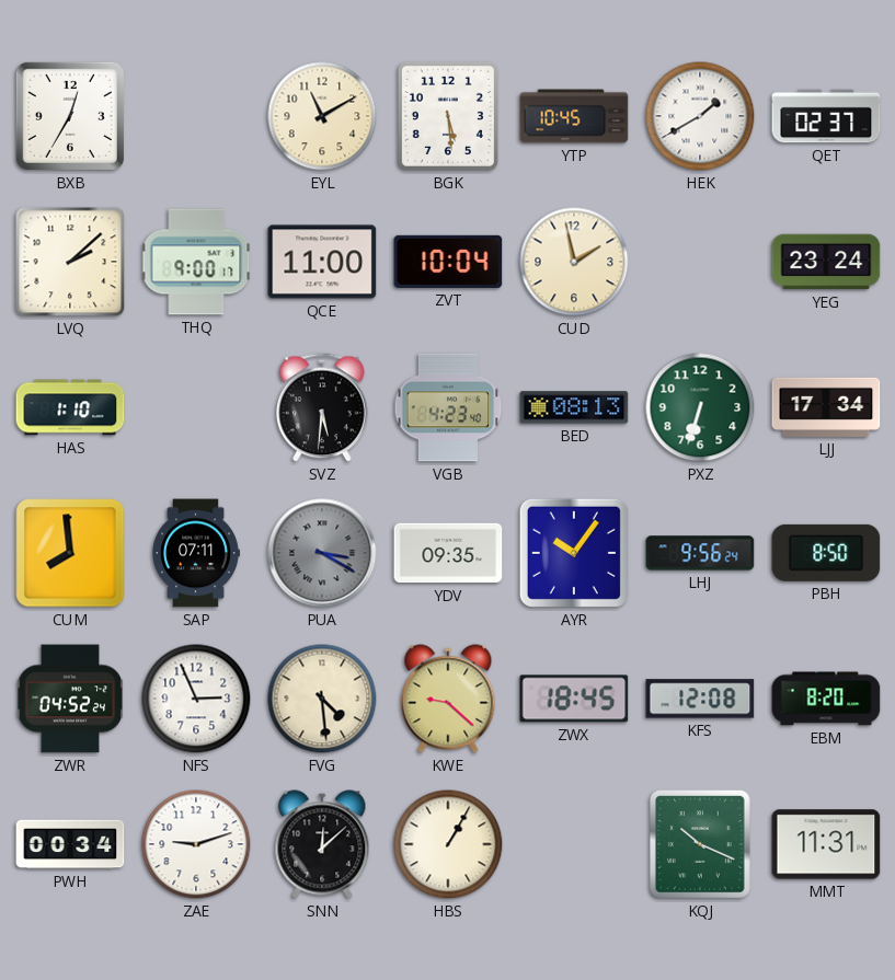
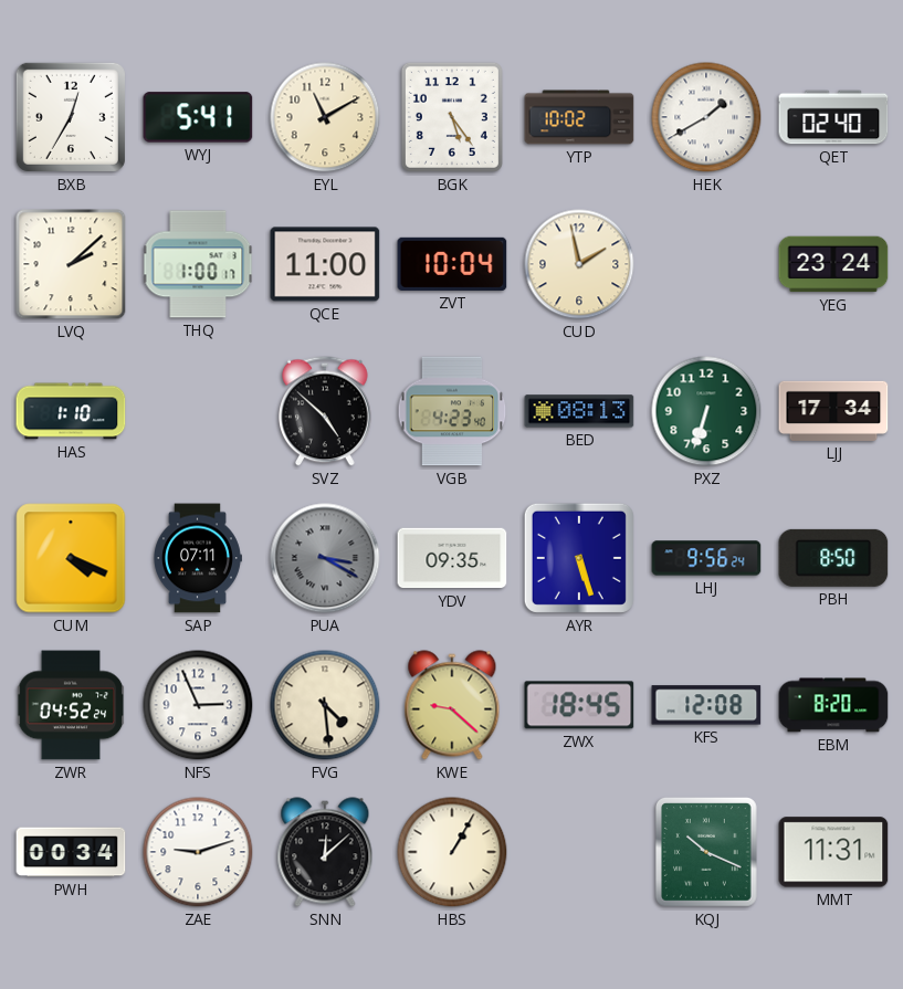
WYJ: none -> 5:41
BGK: 5:29 -> 5:24
YTP: 10:45 -> 10:02
QET: 02:37 -> 02:40
THQ: 9:00 -> 1:00
SVZ: 5:31 -> 4:52
CUM: 7:59 -> 4:19
AYR: 10:06 -> 5:27
